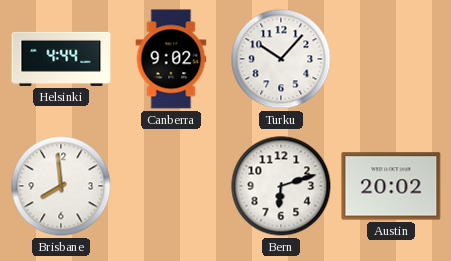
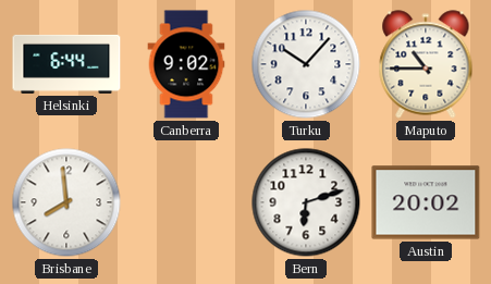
Helsinki: 4:44 -> 6:44
Maputo: none -> 10:45
